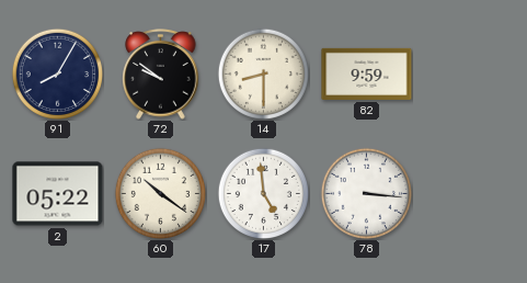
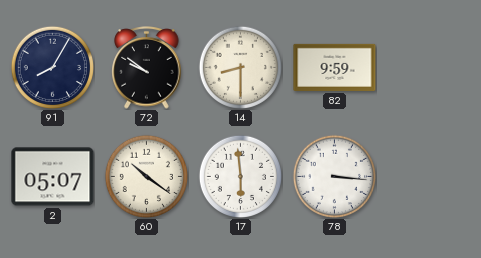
2: 05:22 -> 05:07
17: 4:59 -> 5:59
